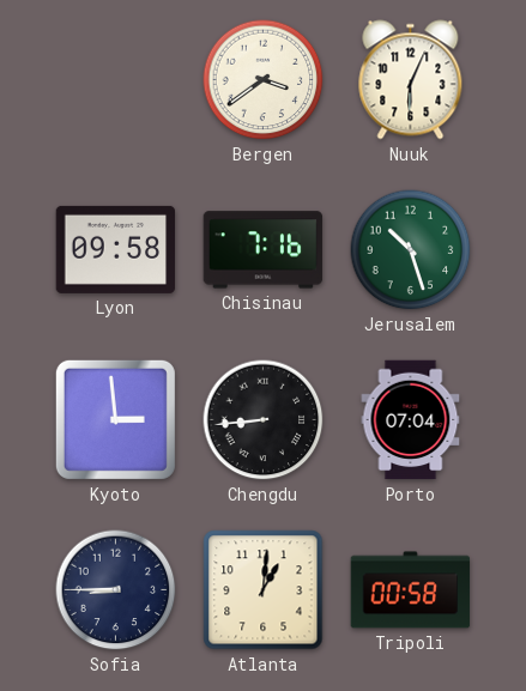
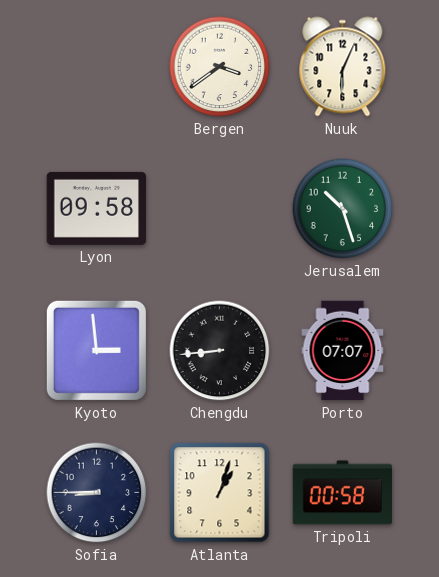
Chisinau: 7:16 -> none
Porto: 07:04 -> 07:07
Atlanta: 1:01 -> 1:03
